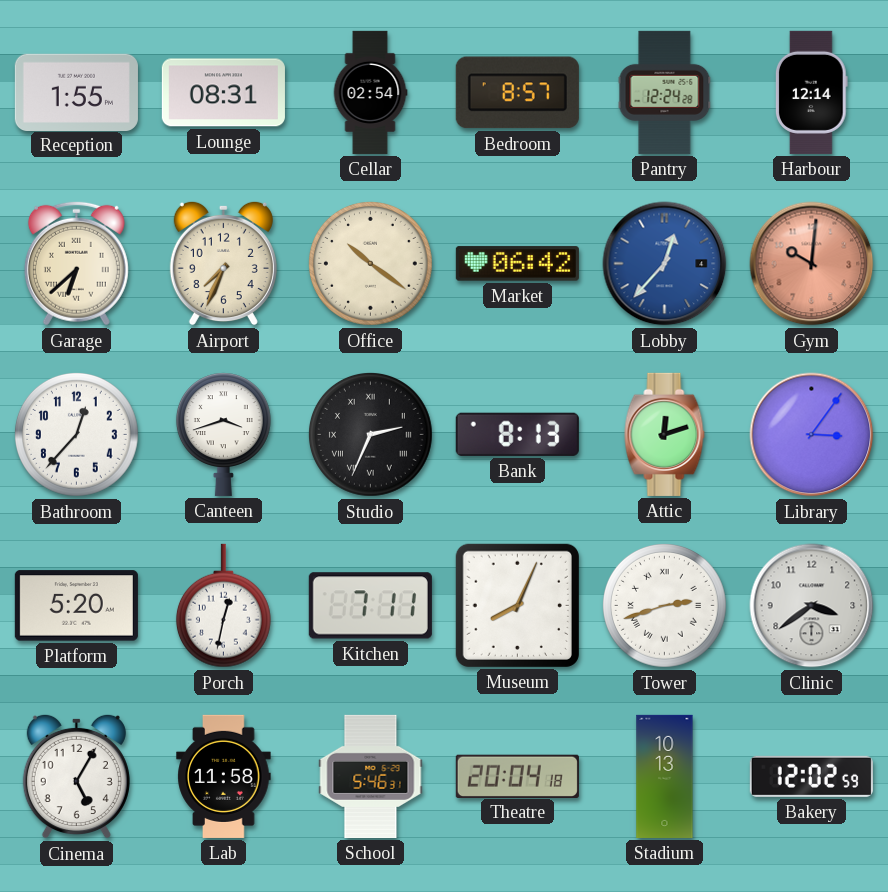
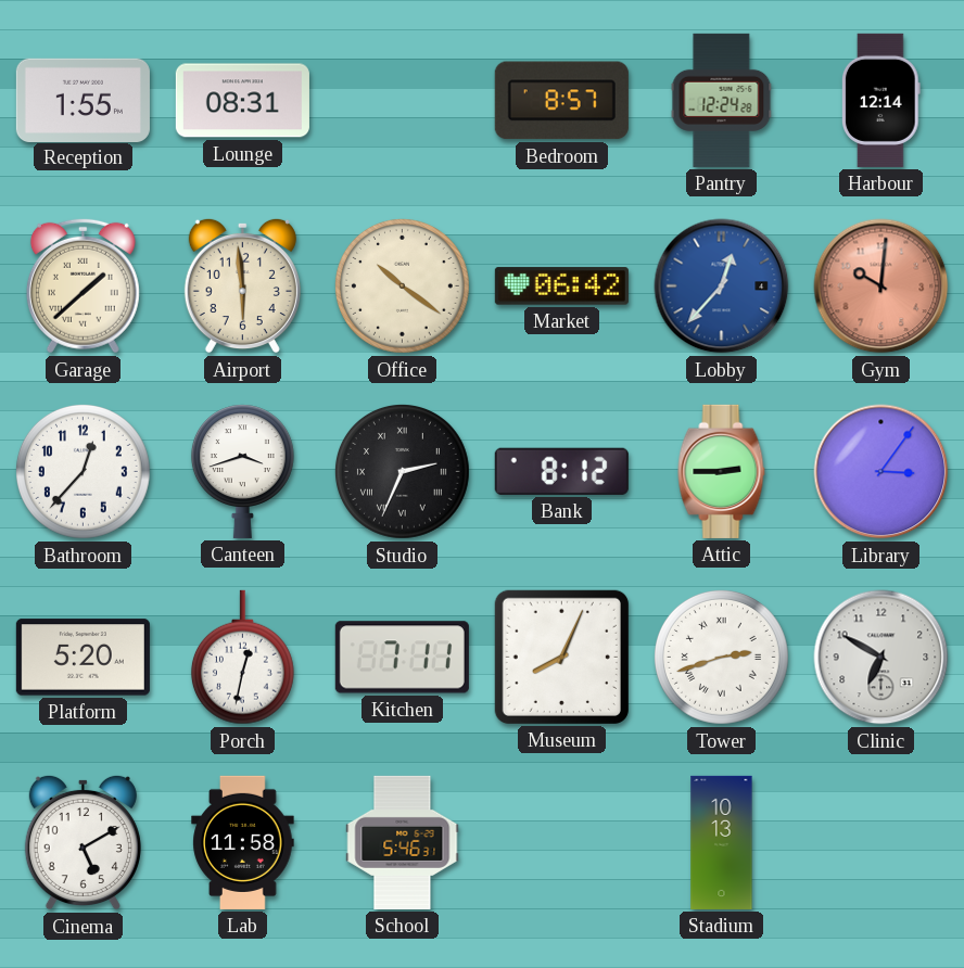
Cellar: 02:54 -> none
Garage: 6:38 -> 1:38
Airport: 7:34 -> 5:59
Bank: 8:13 -> 8:12
Attic: 12:12 -> 2:45
Clinic: 3:39 -> 6:50
Cinema: 5:05 -> 5:10
Theatre: 20:04 -> none
Bakery: 12:02 -> none
